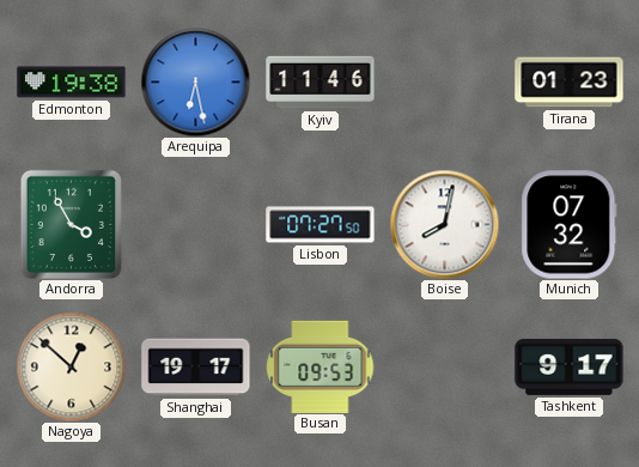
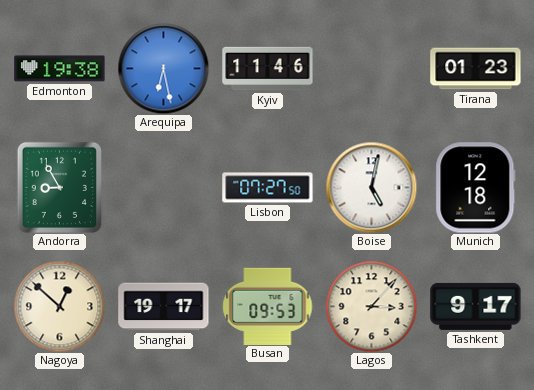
Andorra: 3:55 -> 8:55
Boise: 8:02 -> 5:02
Munich: 07:32 -> 12:18
Lagos: none -> 3:07
